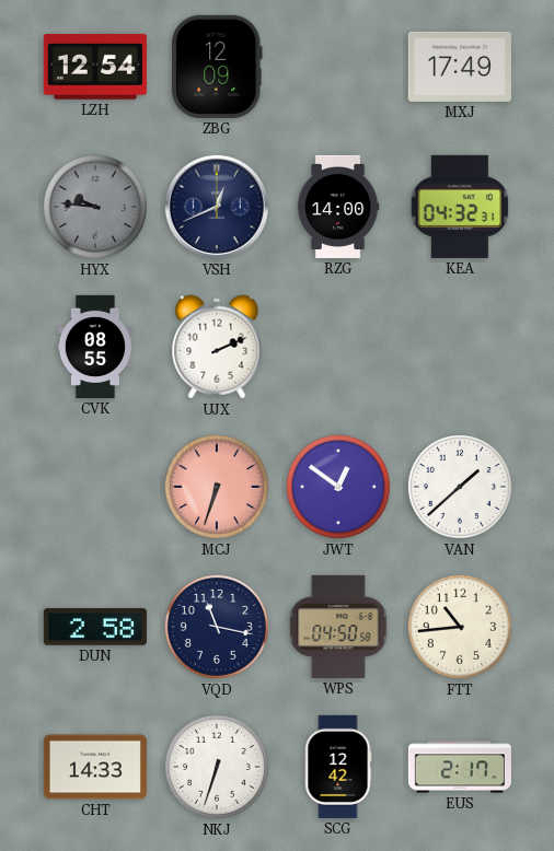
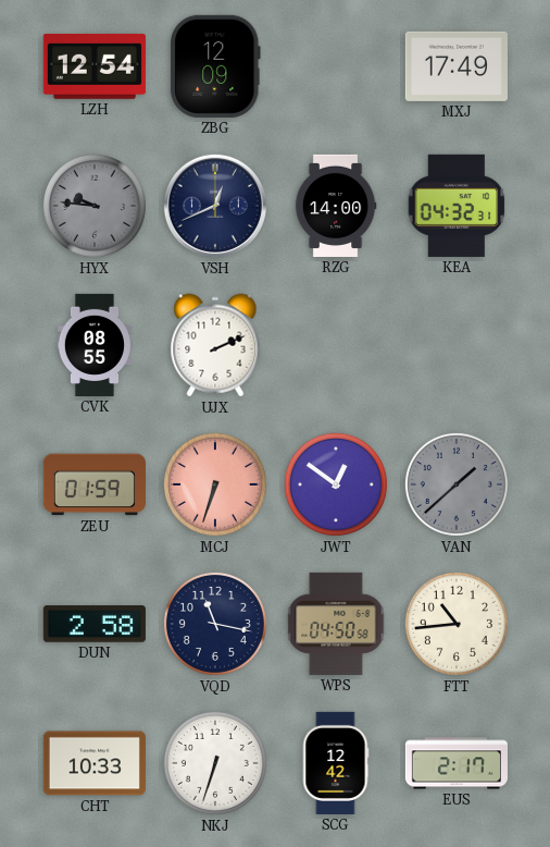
ZEU: none -> 01:59
VAN dial: white -> grey
CHT: 14:33 -> 10:33
